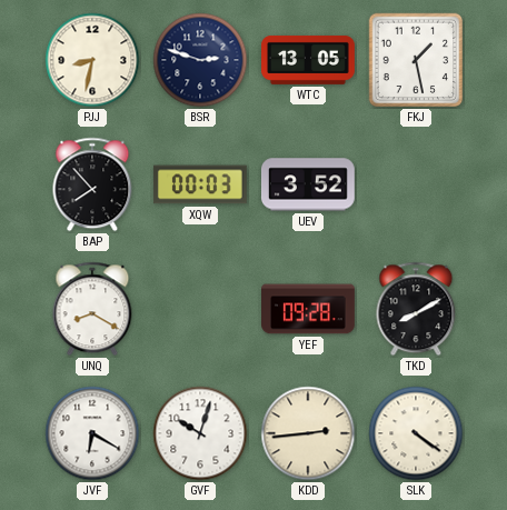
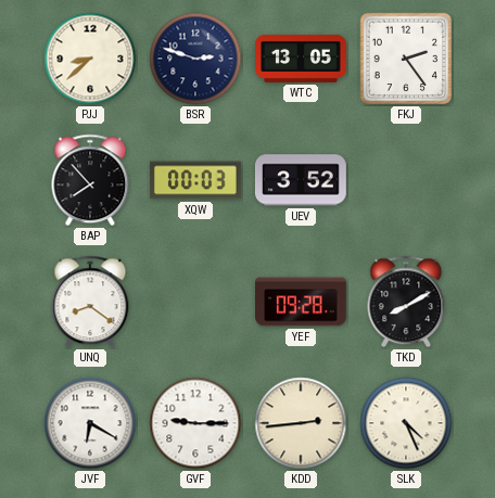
PJJ: 8:32 -> 8:38
FKJ: 1:28 -> 2:24
UNQ: 8:20 -> 8:21
GVF: 10:03 -> 9:15
SLK: 4:21 -> 4:26
